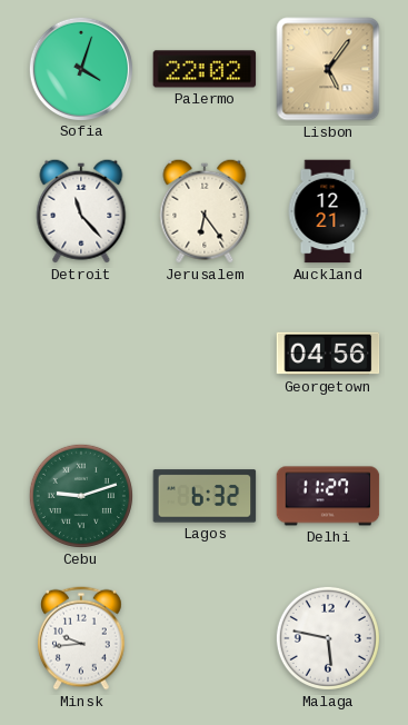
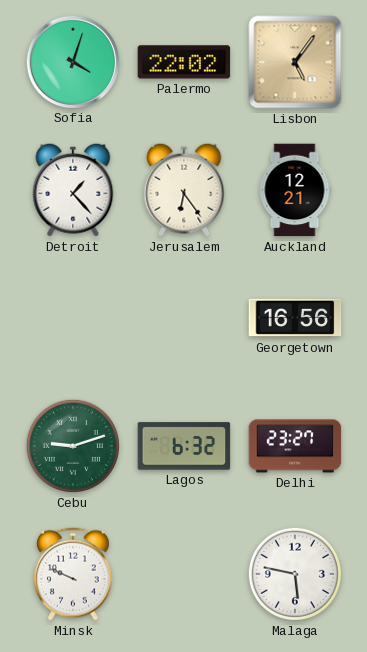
Detroit: 11:23 -> 1:23
Georgetown: 04:56 -> 16:56
Delhi: 11:27 -> 23:27
Minsk: 9:44 -> 9:49
